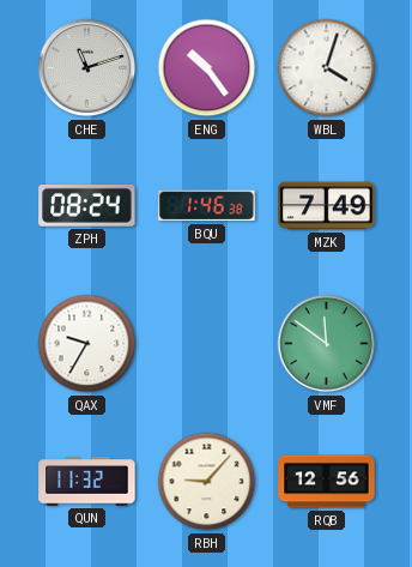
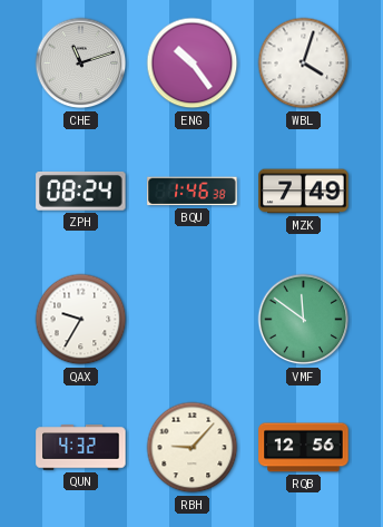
QUN: 11:32 -> 4:32
